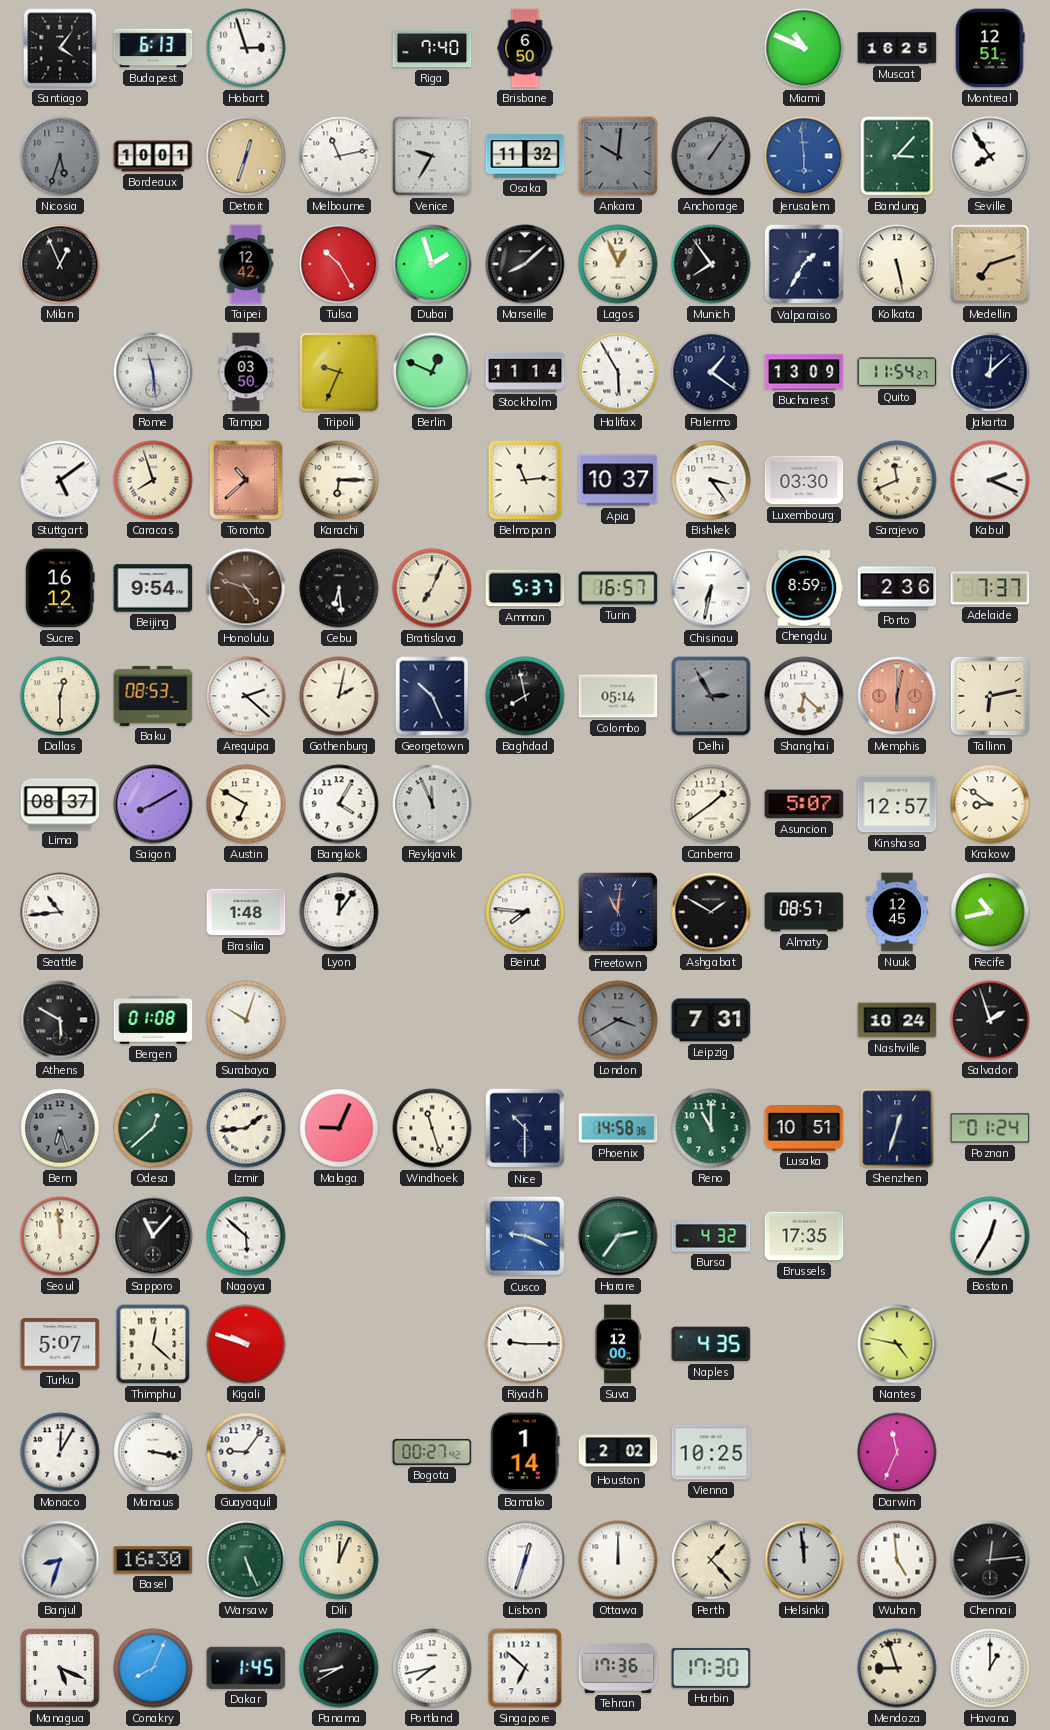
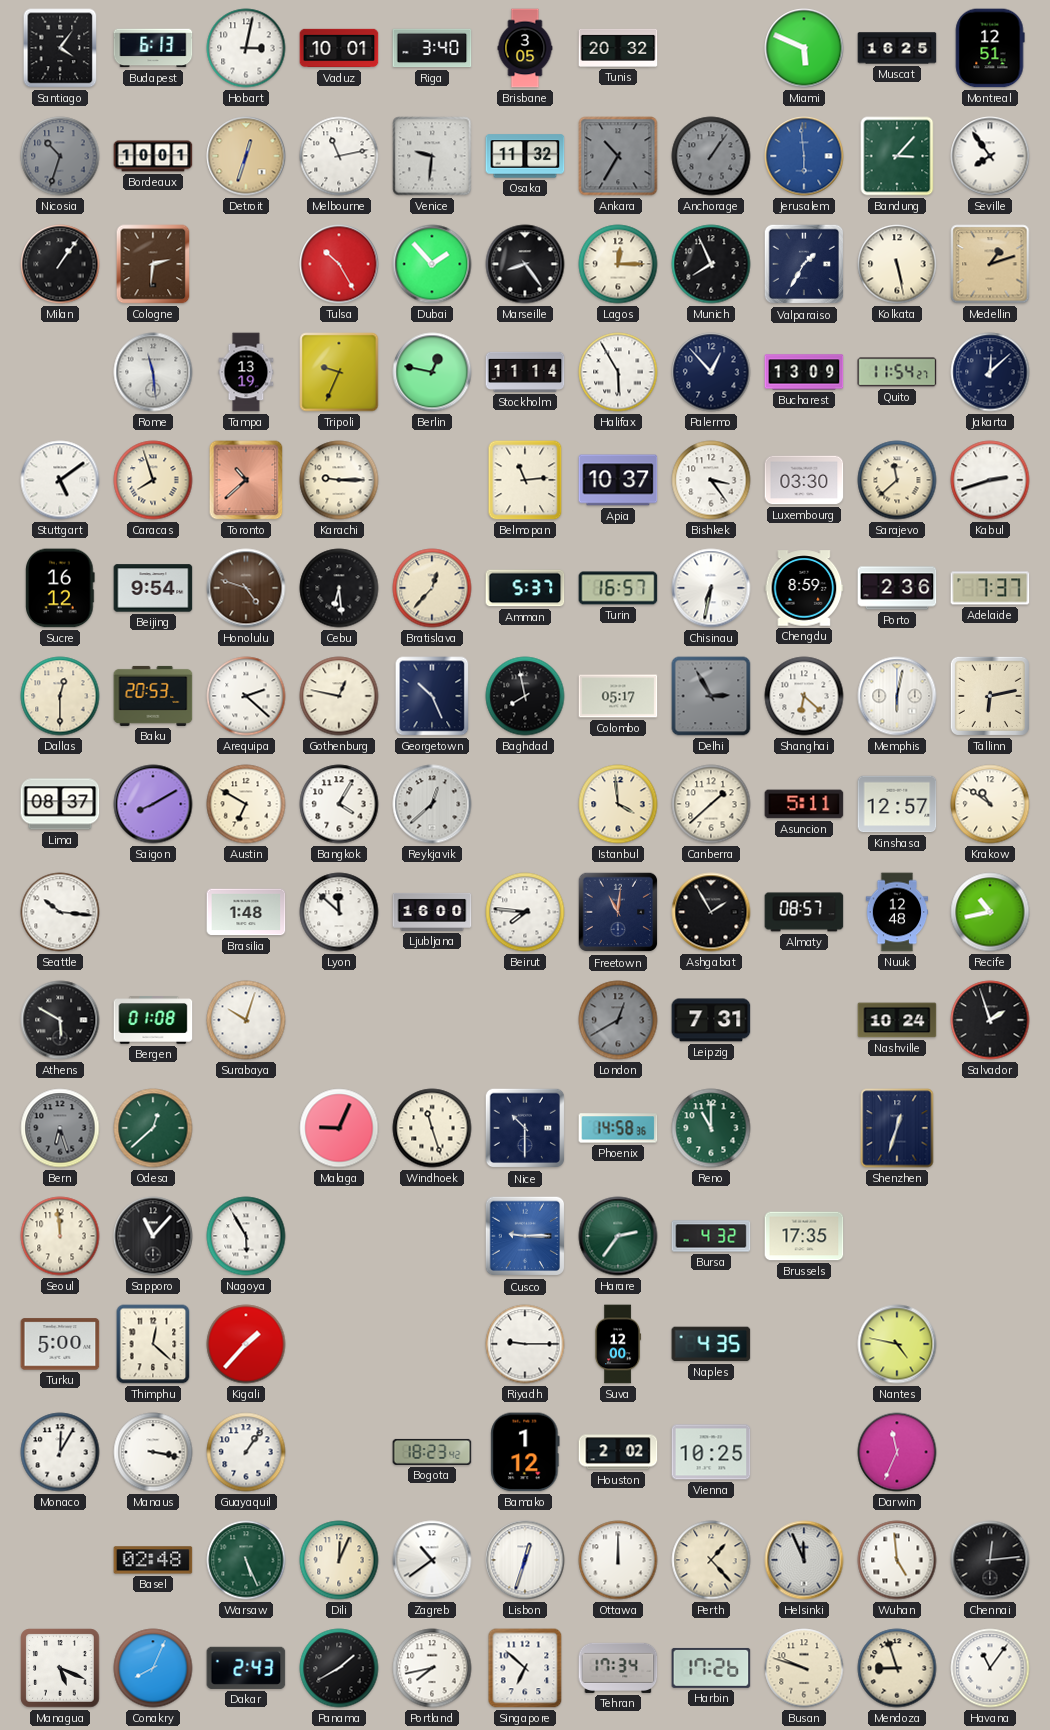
Hobart: 2:57 -> 3:02
Vaduz: none -> 10:01
Riga: 7:40 -> 3:40
Brisbane: 6:50 -> 3:05
Tunis: none -> 20:32
Miami: 10:49 -> 5:49
Nicosia: 5:33 -> 10:33
Venice: 9:35 -> 9:31
Ankara: 10:01 -> 10:35
Milan: 12:56 -> 1:06
Cologne: none -> 2:31
Taipei: 12:42 -> none
Dubai: 1:57 -> 1:53
Marseille: 8:08 -> 8:24
Lagos: 12:56 -> 12:15
Munich: 7:54 -> 7:56
Medellin: 7:12 -> 1:12
Tampa: 03:50 -> 13:19
Berlin: 12:49 -> 12:47
Palermo: 1:21 -> 12:53
Karachi: 6:15 -> 9:15
Sarajevo: 11:41 -> 11:38
Kabul: 2:19 -> 2:42
Bratislava: 7:04 -> 12:37
Baku: 08:53 -> 20:53
Gothenburg: 2:02 -> 12:47
Colombo: 05:14 -> 05:17
Memphis dial: salmon -> white
Reykjavik: 11:56 -> 12:38
Istanbul: none -> 3:59
Canberra: 1:39 -> 1:38
Asuncion: 5:07 -> 5:11
Krakow: 8:51 -> 10:51
Seattle: 10:44 -> 10:16
Lyon: 12:06 -> 11:52
Ljubljana: none -> 16:00
Ashgabat: 1:50 -> 1:55
Nuuk: 12:45 -> 12:48
London: 3:40 -> 12:40
Izmir: 1:44 -> none
Lusaka: 10:51 -> none
Poznan: 01:24 -> none
Nagoya: 5:52 -> 5:55
Cusco: 9:19 -> 9:15
Boston: 12:35 -> none
Turku: 5:07 -> 5:00
Kigali: 9:48 -> 1:37
Guayaquil: 9:06 -> 1:06
Bogota: 00:27 -> 18:23
Bamako: 1:14 -> 1:12
Banjul: 8:33 -> none
Basel: 16:30 -> 02:48
Zagreb: none -> 10:39
Helsinki: 11:59 -> 11:56
Dakar: 1:45 -> 2:43
Panama: 8:40 -> 1:40
Tehran: 17:36 -> 17:34
Harbin: 17:30 -> 17:26
Busan: none -> 9:48
Havana: 1:00 -> 11:06
